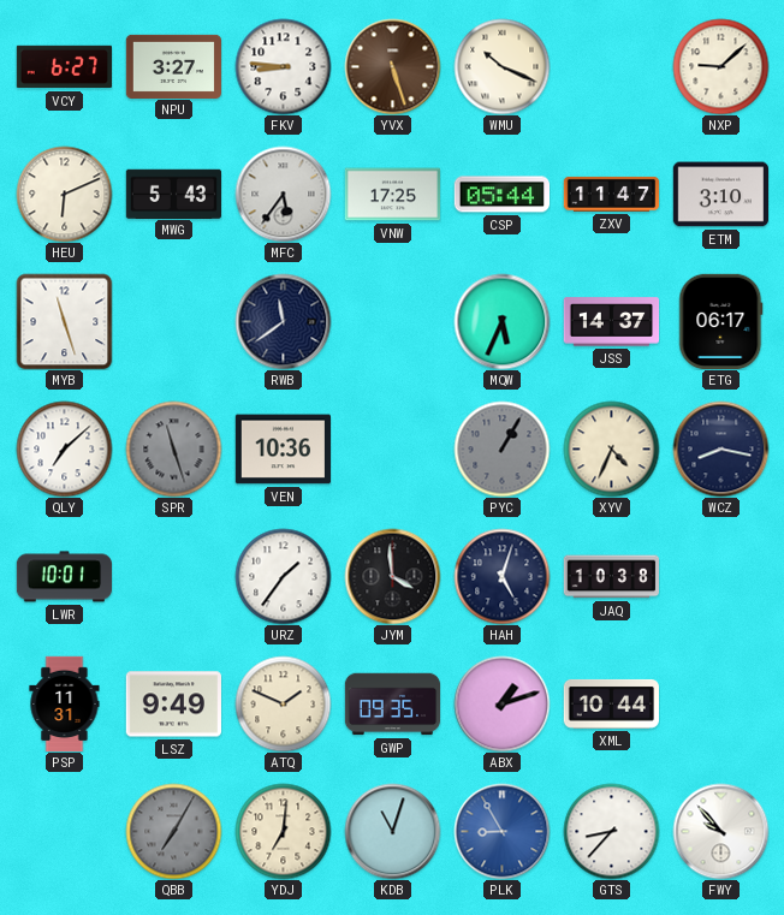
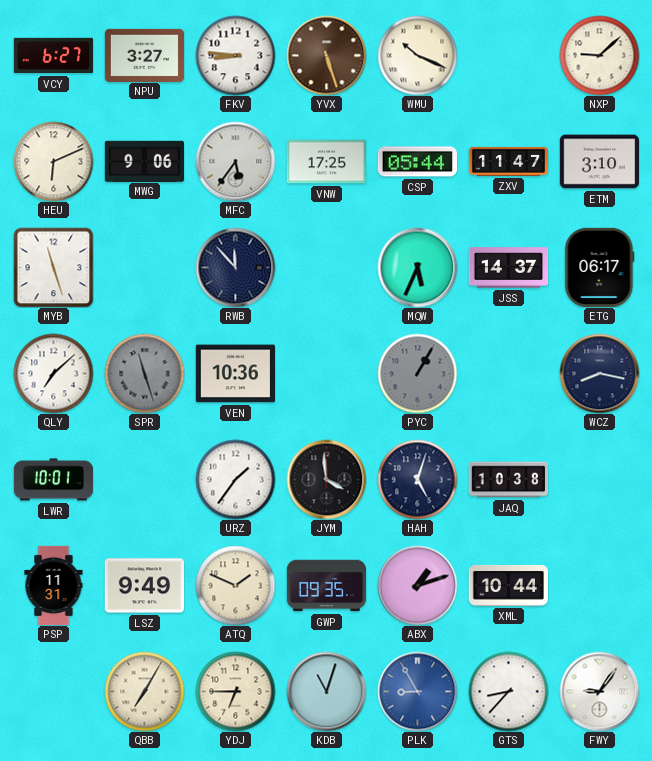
MWG: 5:43 -> 9:06
RWB: 11:39 -> 11:53
XYV: 4:34 -> none
QBB dial: grey -> cream
YDJ: 7:01 -> 6:45
FWY: 9:53 -> 9:06
